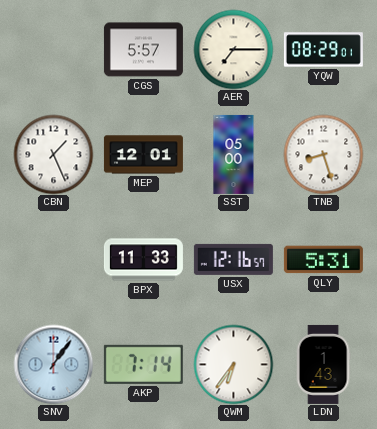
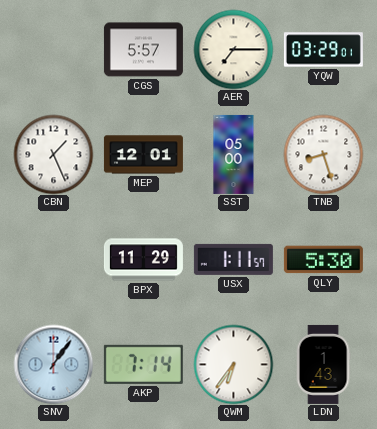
YQW: 08:29 -> 03:29
BPX: 11:33 -> 11:29
USX: 12:16 -> 1:11
QLY: 5:31 -> 5:30
